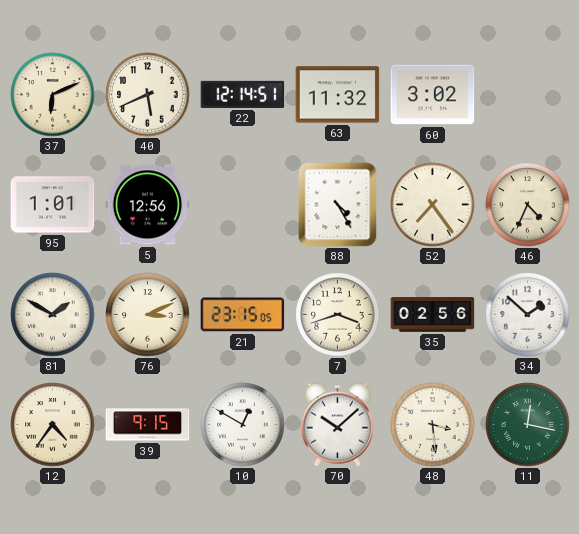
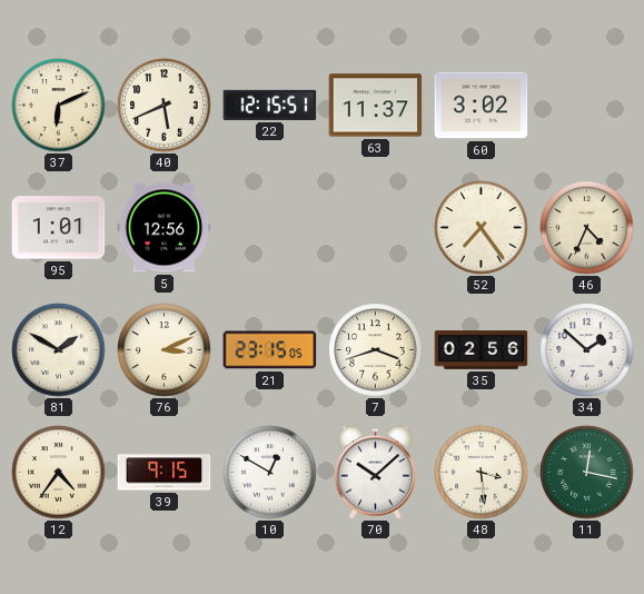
22: 12:14 -> 12:15
63: 11:32 -> 11:37
88: 4:25 -> none
